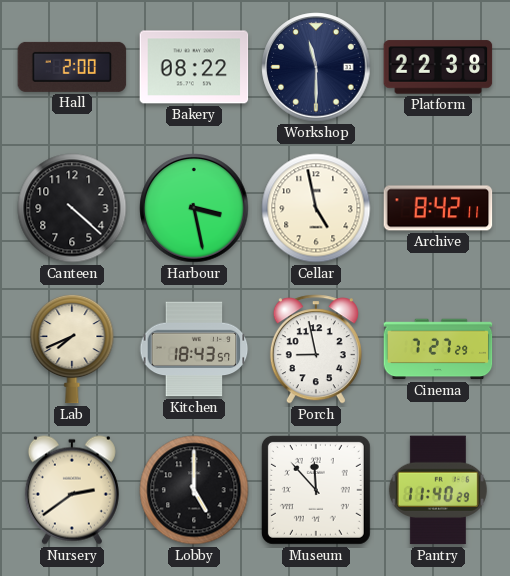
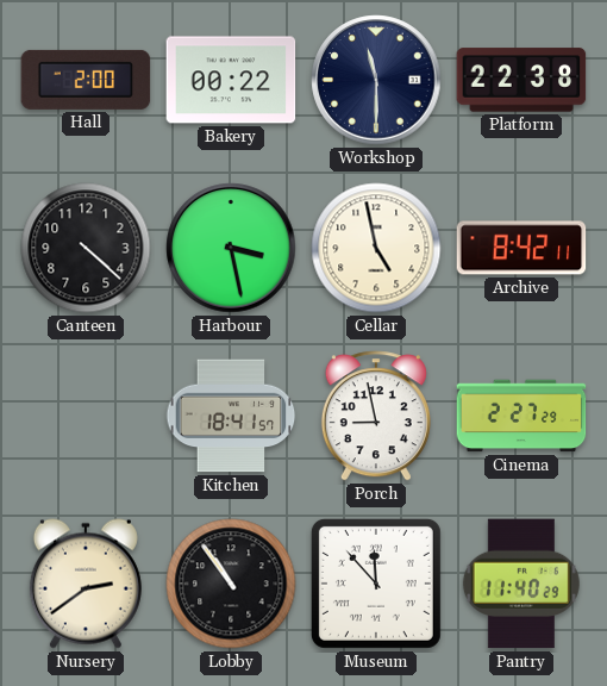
Bakery: 08:22 -> 00:22
Lab: 7:41 -> none
Kitchen: 18:43 -> 18:41
Cinema: 7:27 -> 2:27
Lobby: 5:00 -> 10:54
